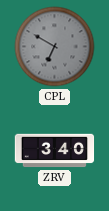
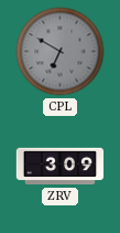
ZRV: 3:40 -> 3:09
